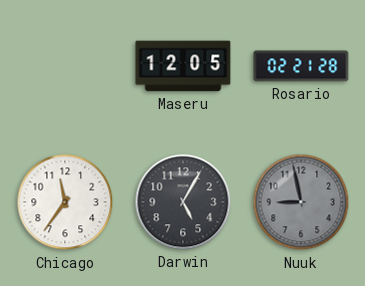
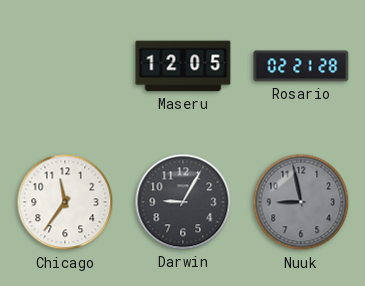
Darwin: 5:05 -> 9:05
